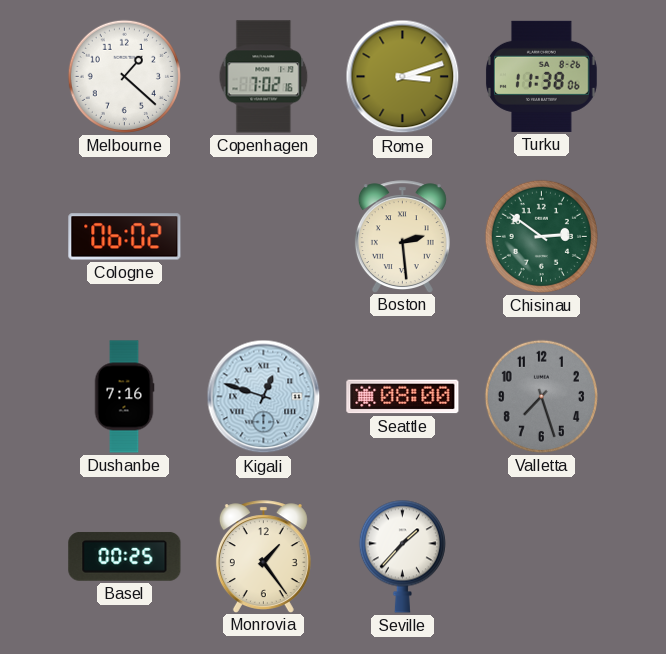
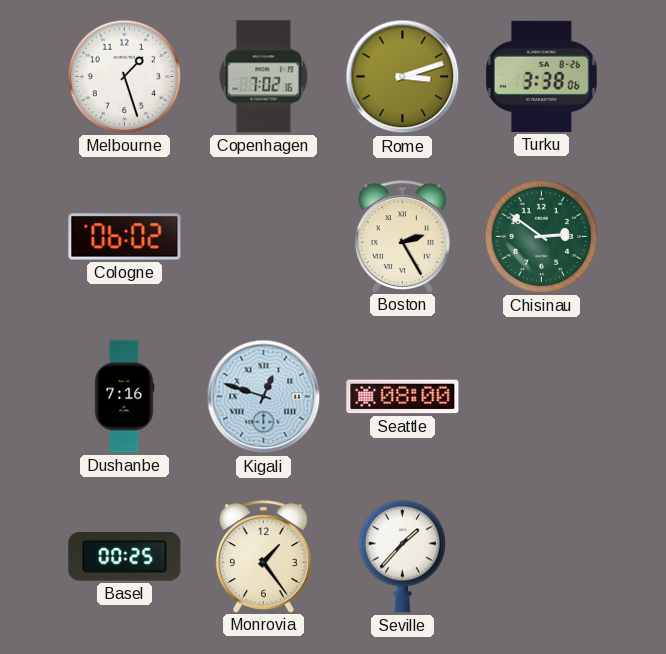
Melbourne: 1:22 -> 1:27
Turku: 11:38 -> 3:38
Boston: 2:29 -> 2:25
Valletta: 7:27 -> none
